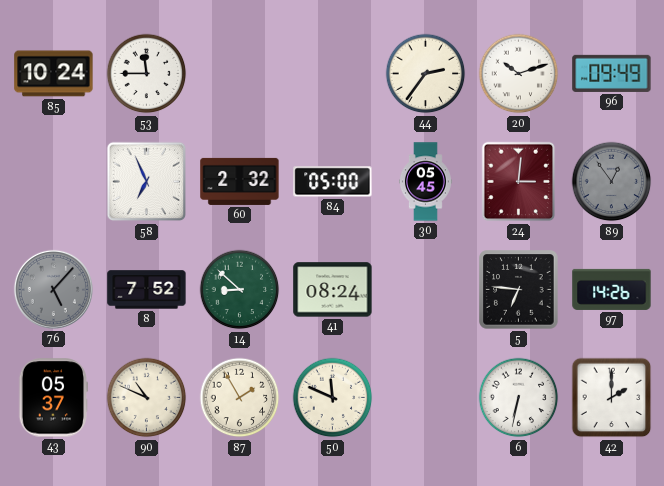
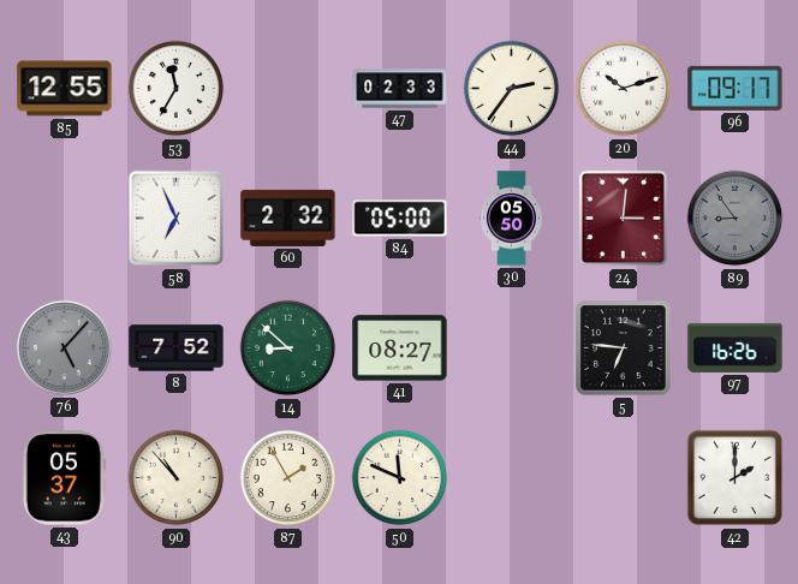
85: 10:24 -> 12:55
53: 11:45 -> 11:35
47: none -> 02:33
96: 09:49 -> 09:17
30: 05:45 -> 05:50
89: 12:54 -> 8:54
41: 08:24 -> 08:27
97: 14:26 -> 16:26
90: 10:49 -> 10:53
6: 6:32 -> none
